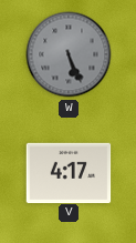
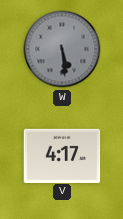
W: 5:26 -> 5:29
